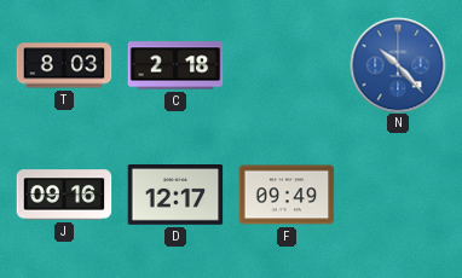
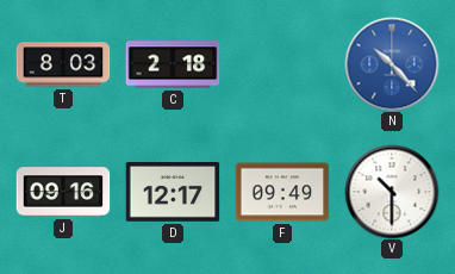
V: none -> 10:30
